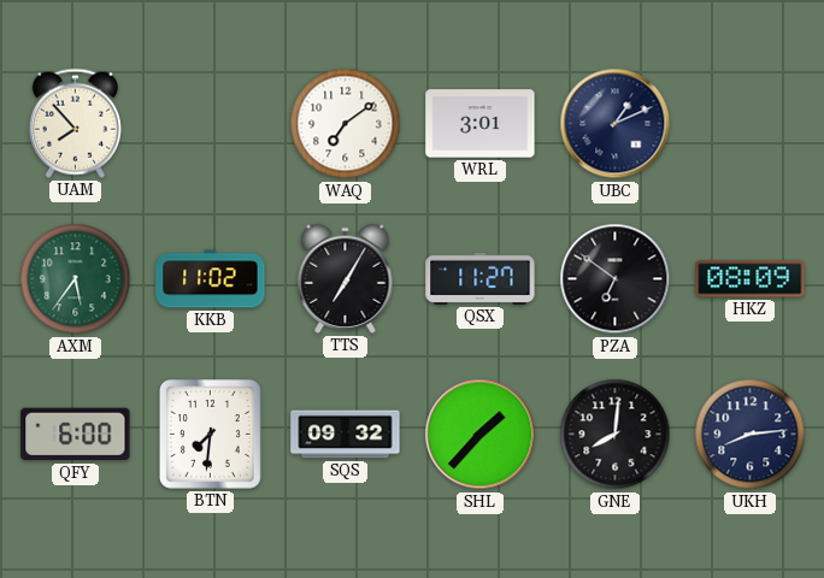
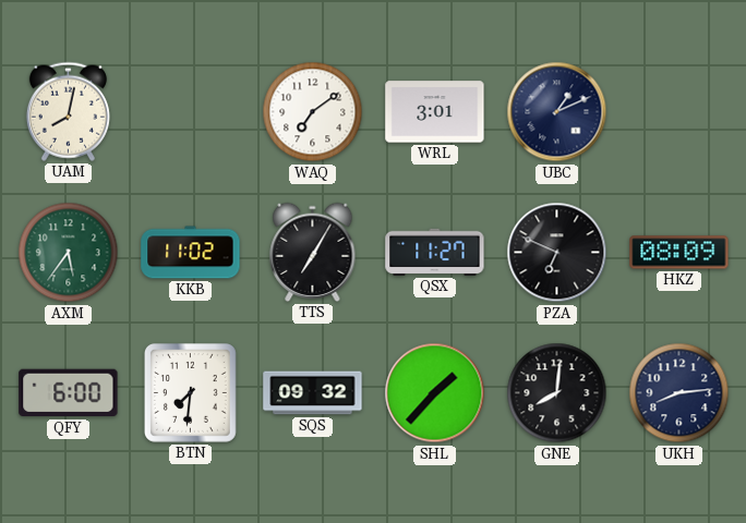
UAM: 7:53 -> 8:02
PZA: 6:51 -> 6:49
